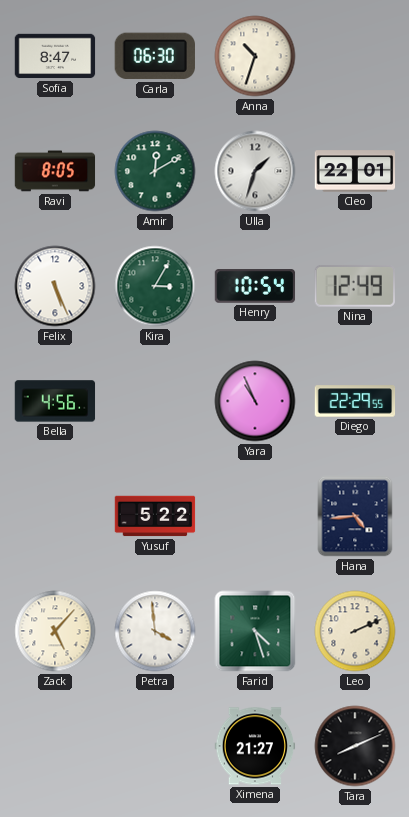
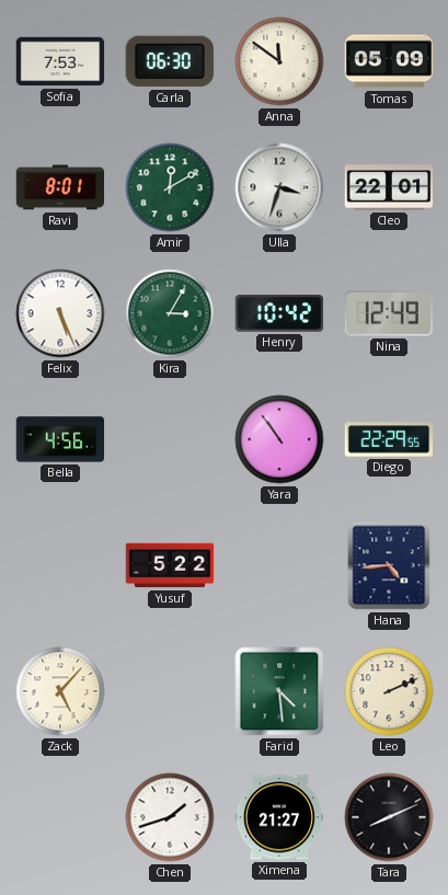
Sofia: 8:47 -> 7:53
Anna: 10:33 -> 11:51
Tomas: none -> 05:09
Ravi: 8:05 -> 8:01
Ulla: 1:33 -> 3:33
Henry: 10:54 -> 10:42
Yara: 10:56 -> 10:54
Petra: 3:59 -> none
Farid: 4:27 -> 4:29
Chen: none -> 1:42
